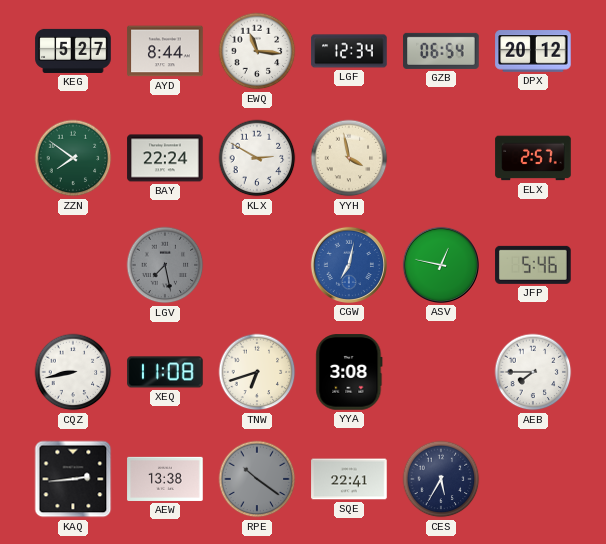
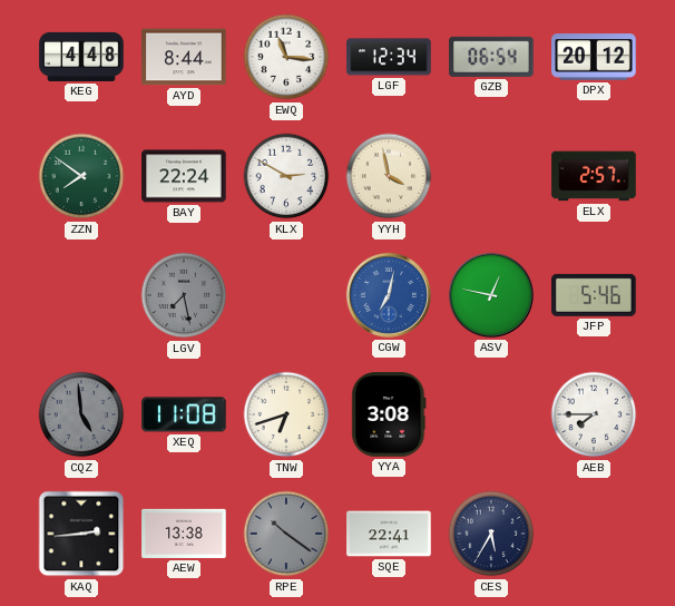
KEG: 5:27 -> 4:48
CQZ: 8:43 -> 4:59
CQZ dial: white -> grey
